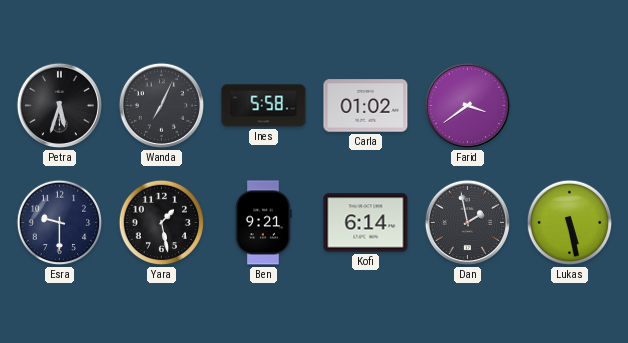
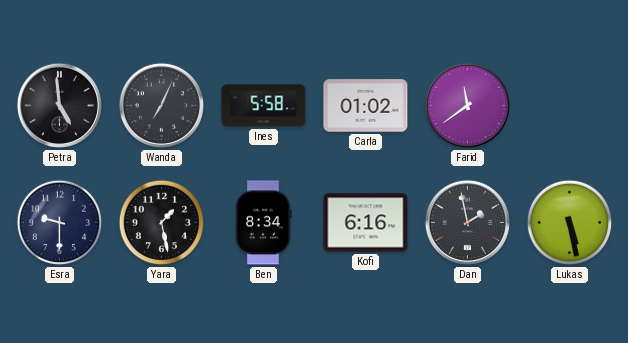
Petra: 5:33 -> 4:59
Farid: 3:39 -> 11:39
Ben: 9:21 -> 8:34
Kofi: 6:14 -> 6:16
